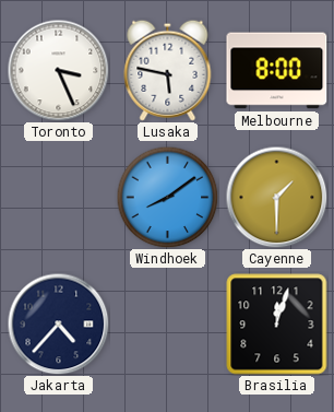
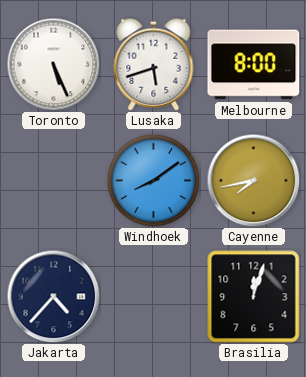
Toronto: 3:26 -> 5:26
Lusaka: 5:47 -> 5:42
Cayenne: 1:30 -> 7:43
